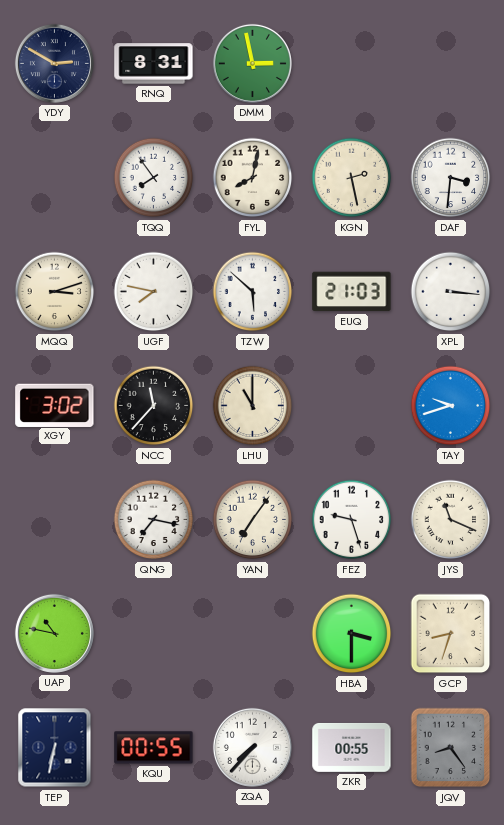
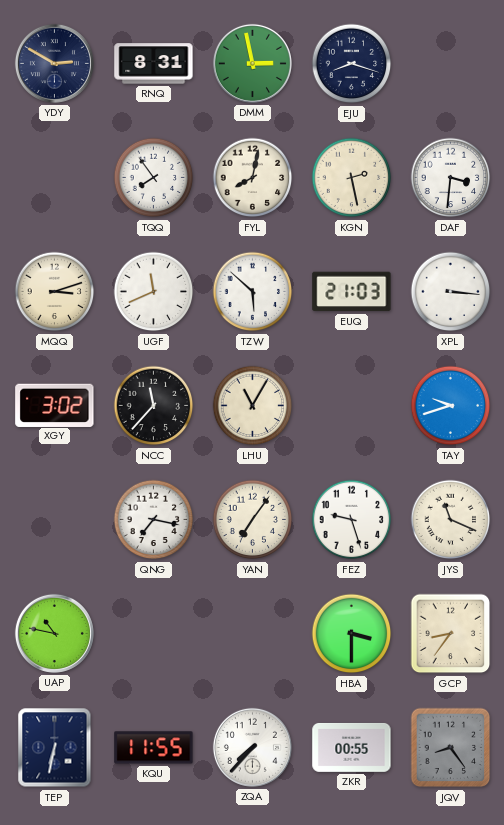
EJU: none -> 8:18
UGF: 7:47 -> 11:41
LHU: 11:00 -> 11:05
GCP: 8:33 -> 8:36
KQU: 00:55 -> 11:55
